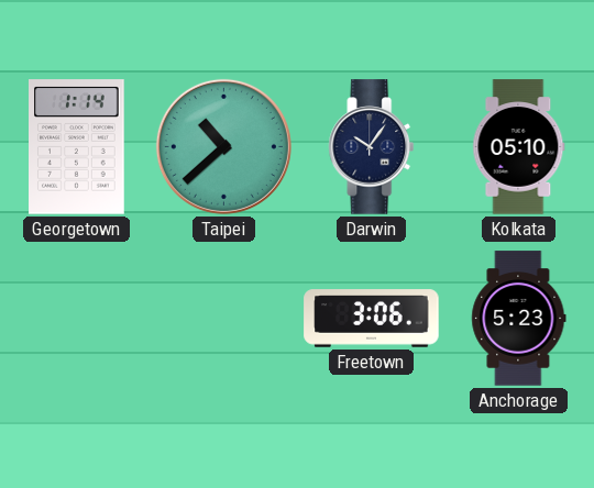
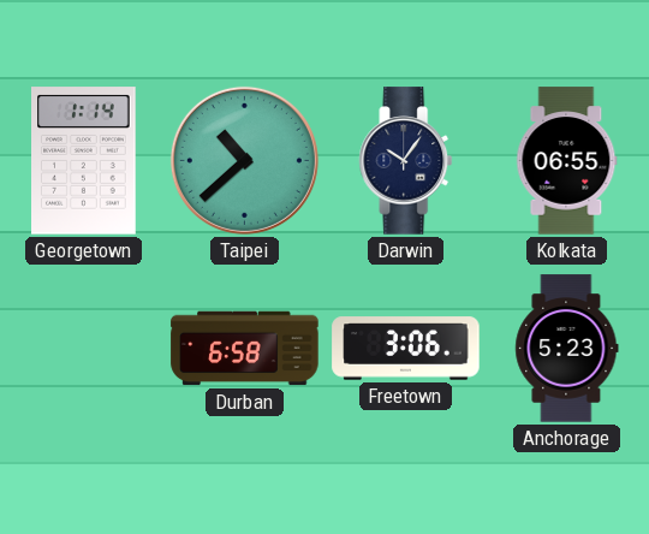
Kolkata: 05:10 -> 06:55
Durban: none -> 6:58
